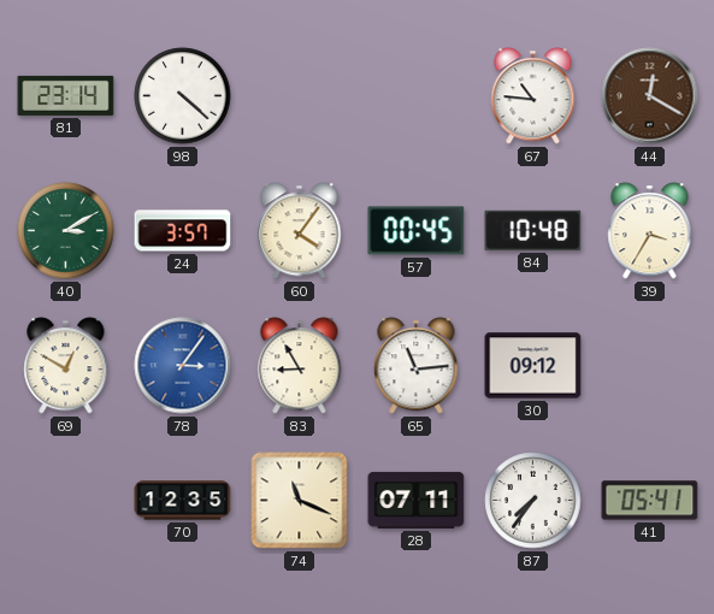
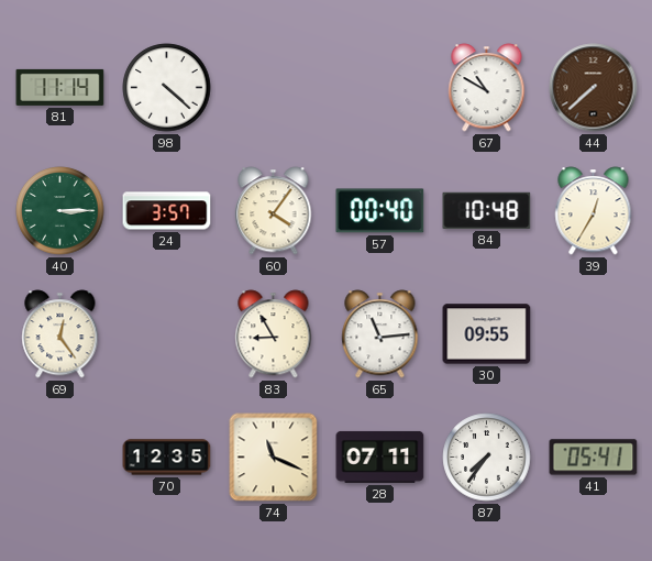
81: 23:14 -> 11:14
67: 10:46 -> 10:50
44: 12:20 -> 7:38
40: 3:10 -> 3:15
57: 00:45 -> 00:40
39: 3:35 -> 12:35
69: 12:50 -> 12:24
78: 3:06 -> none
30: 09:12 -> 09:55
